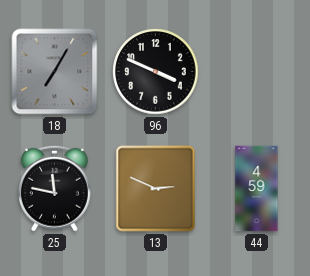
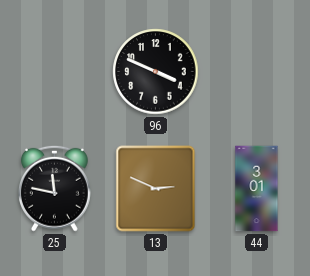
18: 7:05 -> none
44: 4:59 -> 3:01
